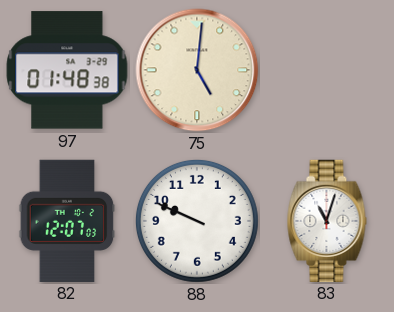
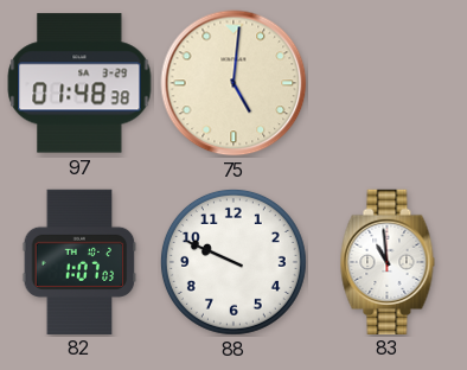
82: 12:07 -> 1:07
83: 11:03 -> 10:59
